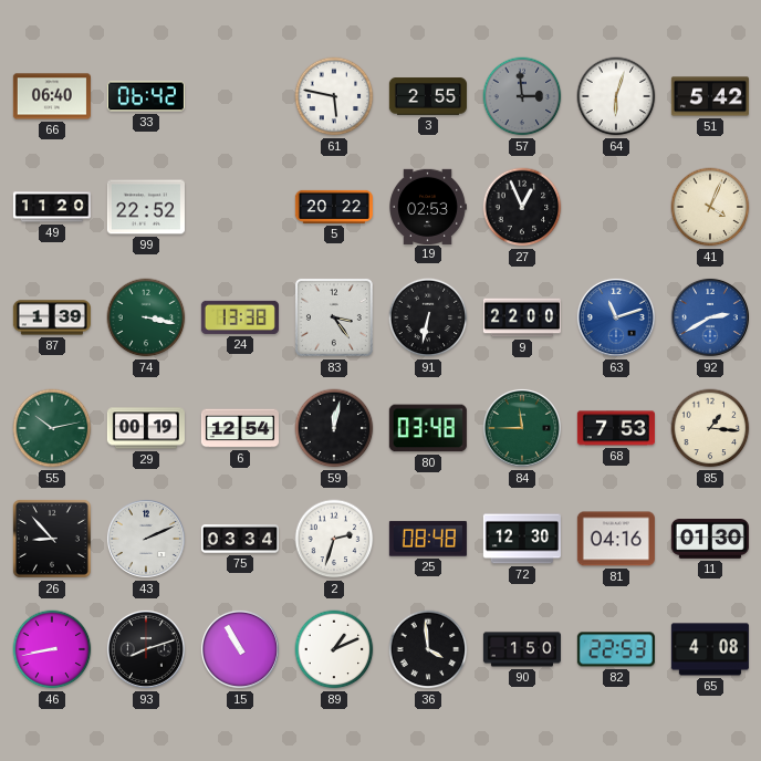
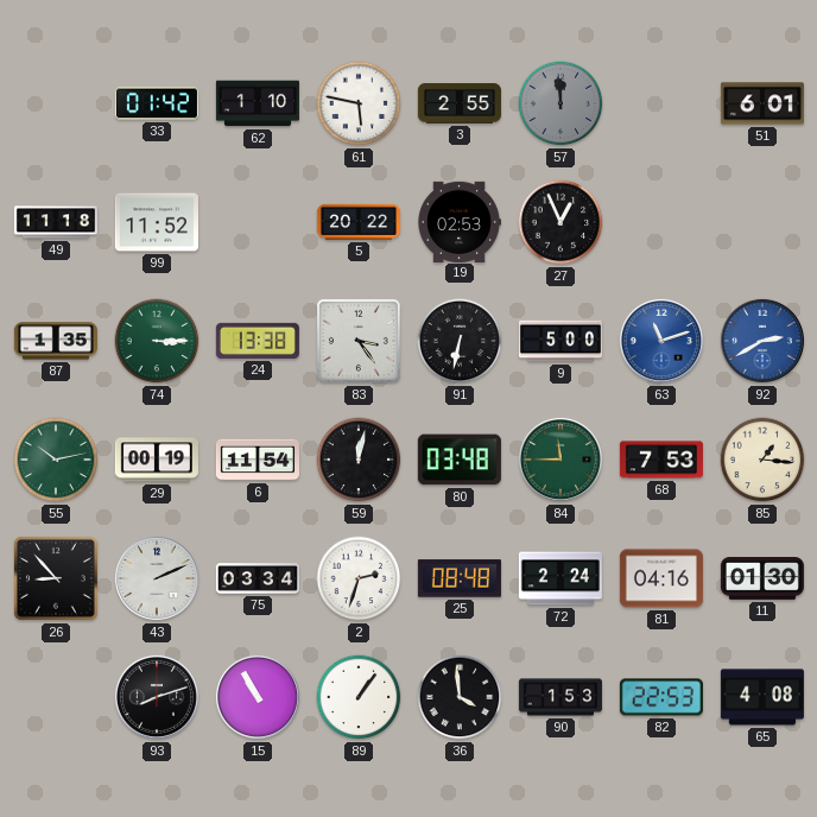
66: 06:40 -> none
33: 06:42 -> 01:42
62: none -> 1:10
57: 2:59 -> 11:59
64: 6:03 -> none
51: 5:42 -> 6:01
49: 11:20 -> 11:18
99: 22:52 -> 11:52
41: 4:04 -> none
87: 1:39 -> 1:35
74: 3:17 -> 3:15
9: 22:00 -> 5:00
6: 12:54 -> 11:54
72: 12:30 -> 2:24
46: 8:43 -> none
89: 1:11 -> 1:06
90: 1:50 -> 1:53
